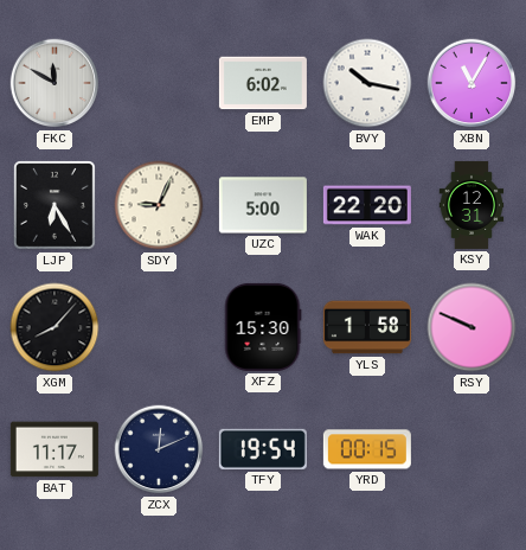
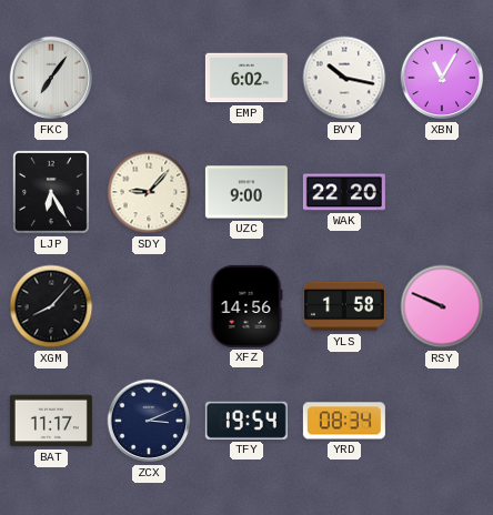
FKC: 11:50 -> 7:06
SDY: 9:04 -> 9:07
UZC: 5:00 -> 9:00
KSY: 12:31 -> none
XFZ: 15:30 -> 14:56
ZCX: 12:11 -> 3:11
YRD: 00:15 -> 08:34
